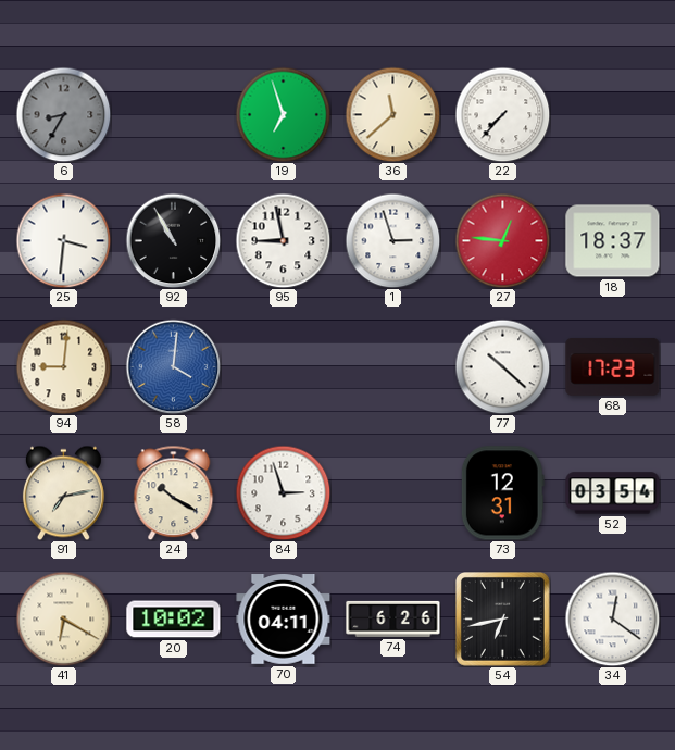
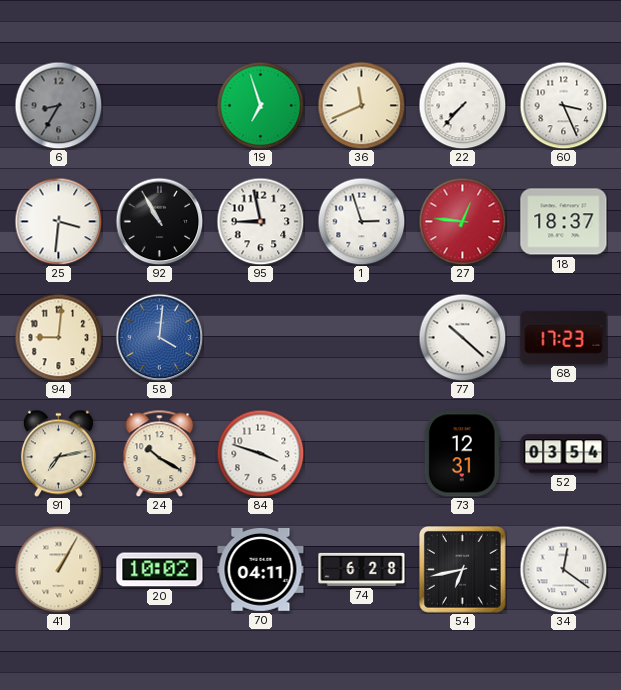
36: 11:38 -> 11:41
60: none -> 3:26
84: 2:57 -> 3:48
41: 6:20 -> 1:05
74: 6:26 -> 6:28
